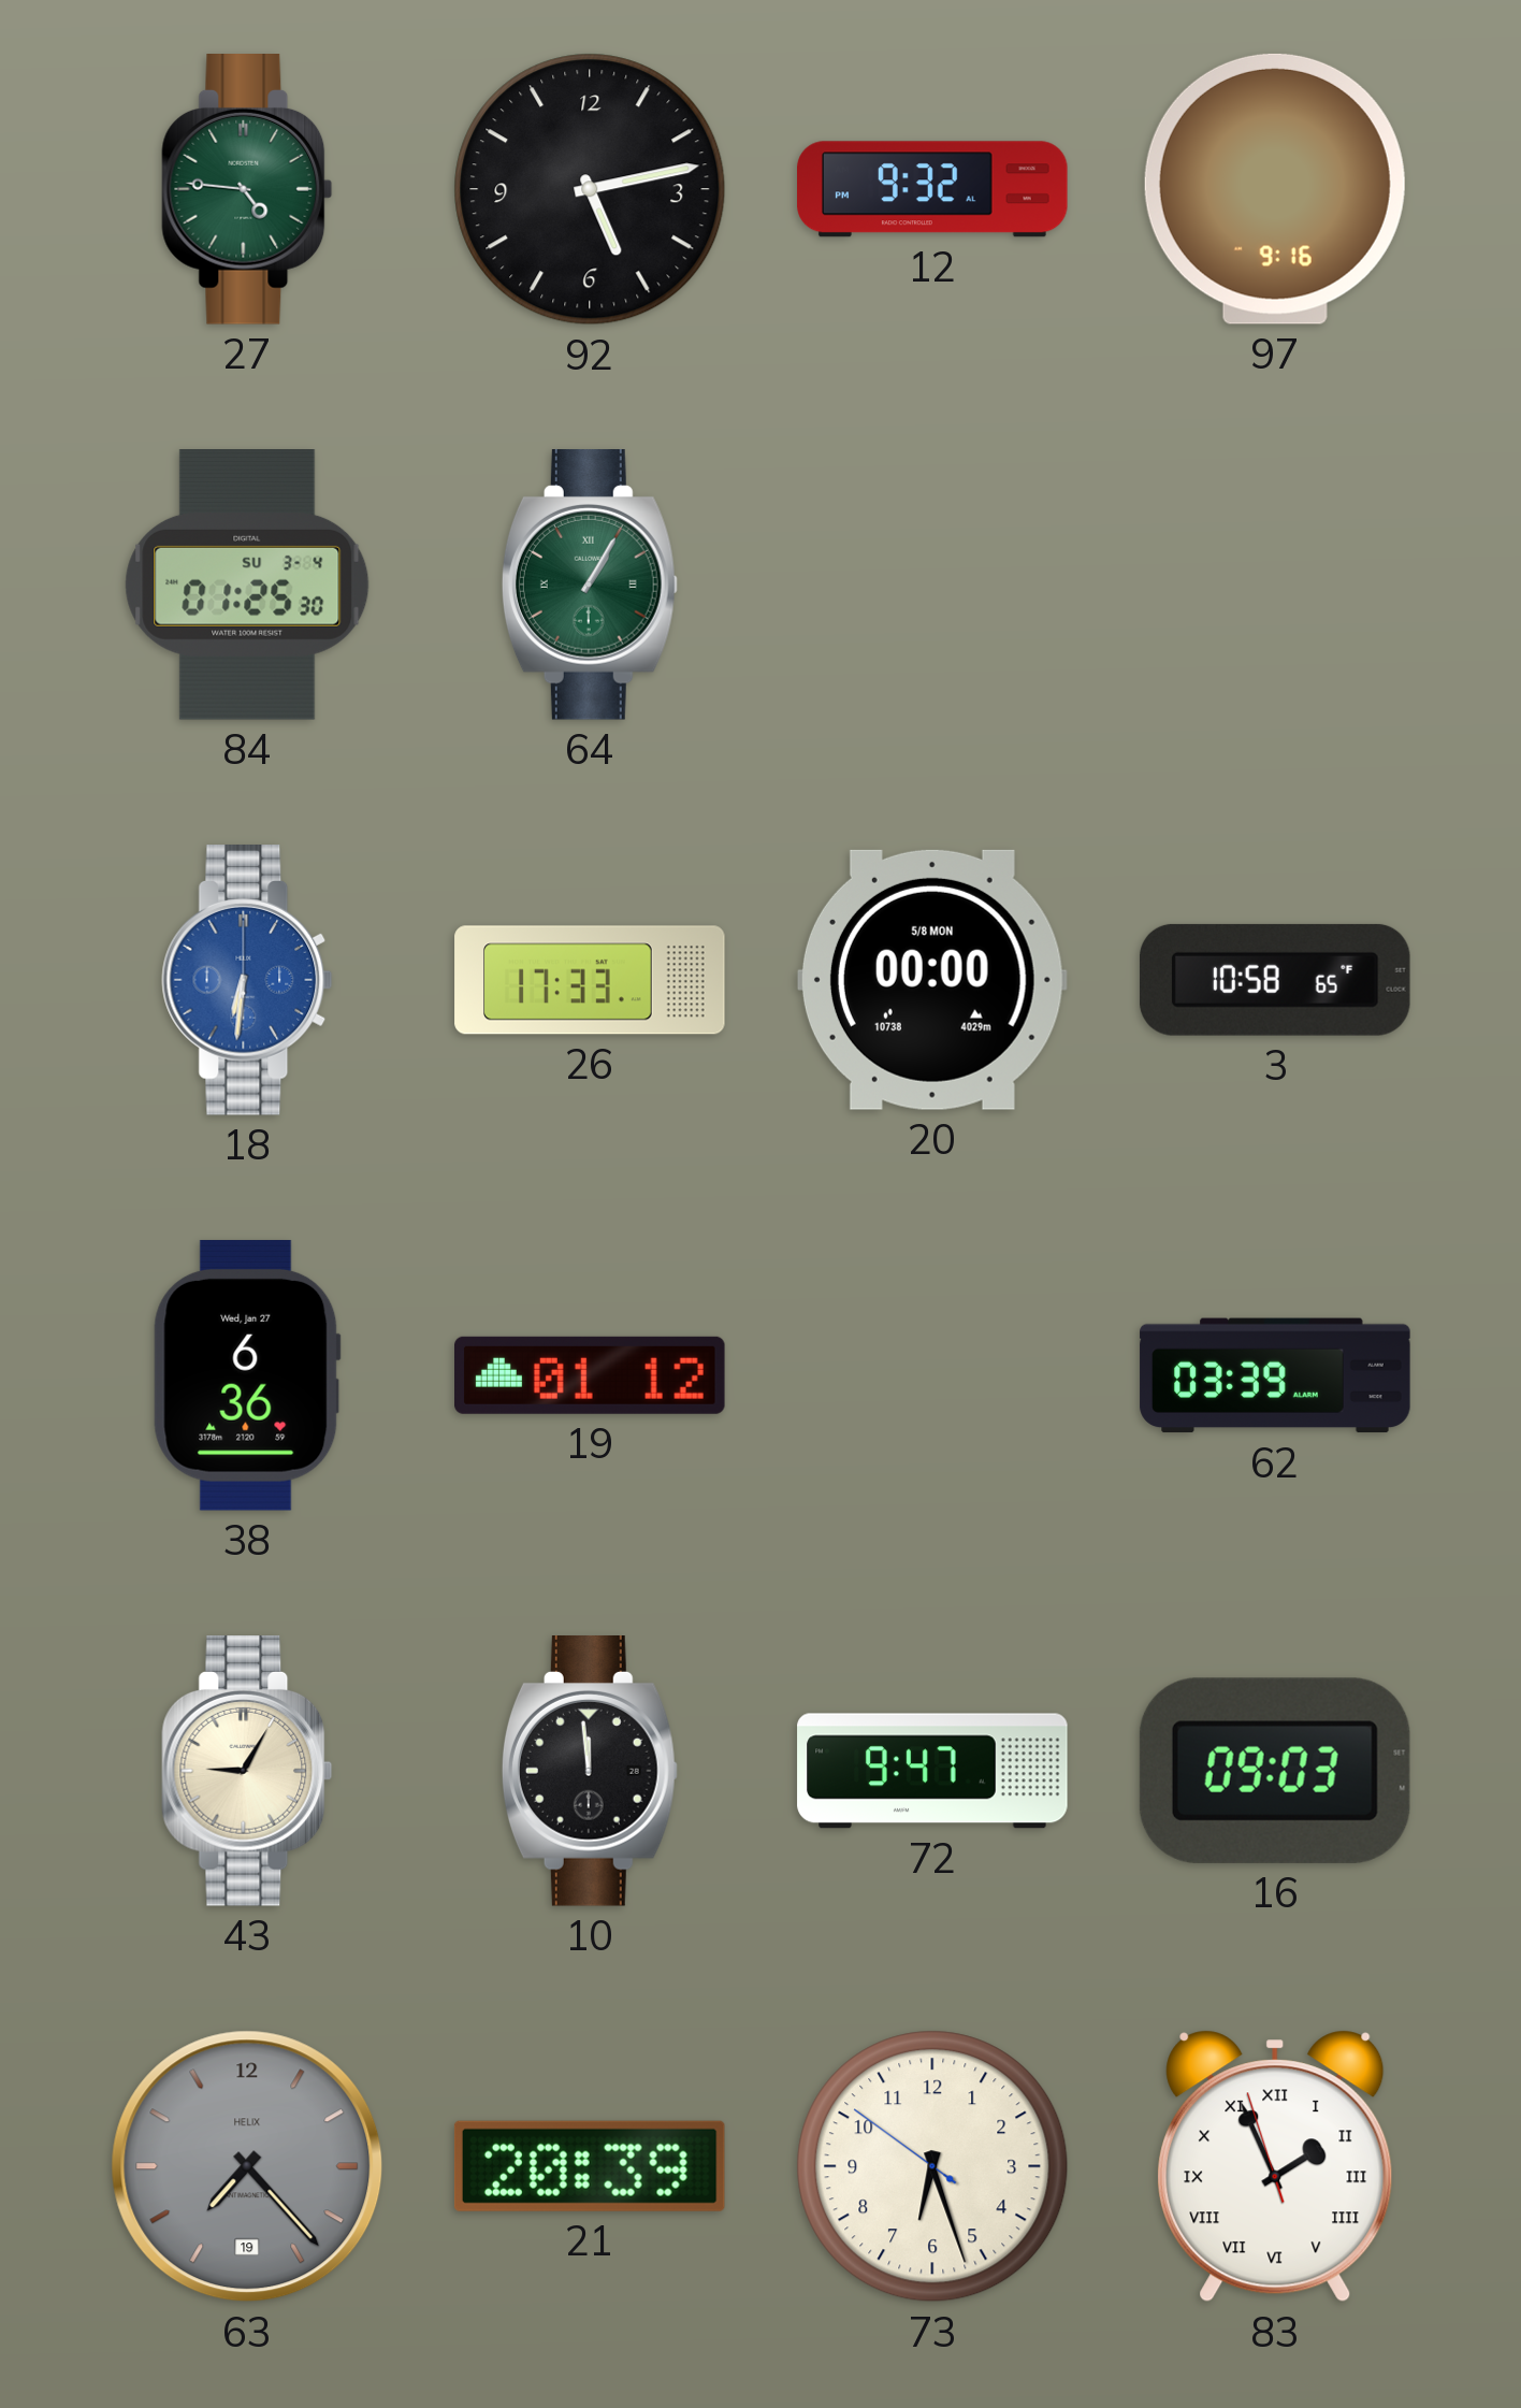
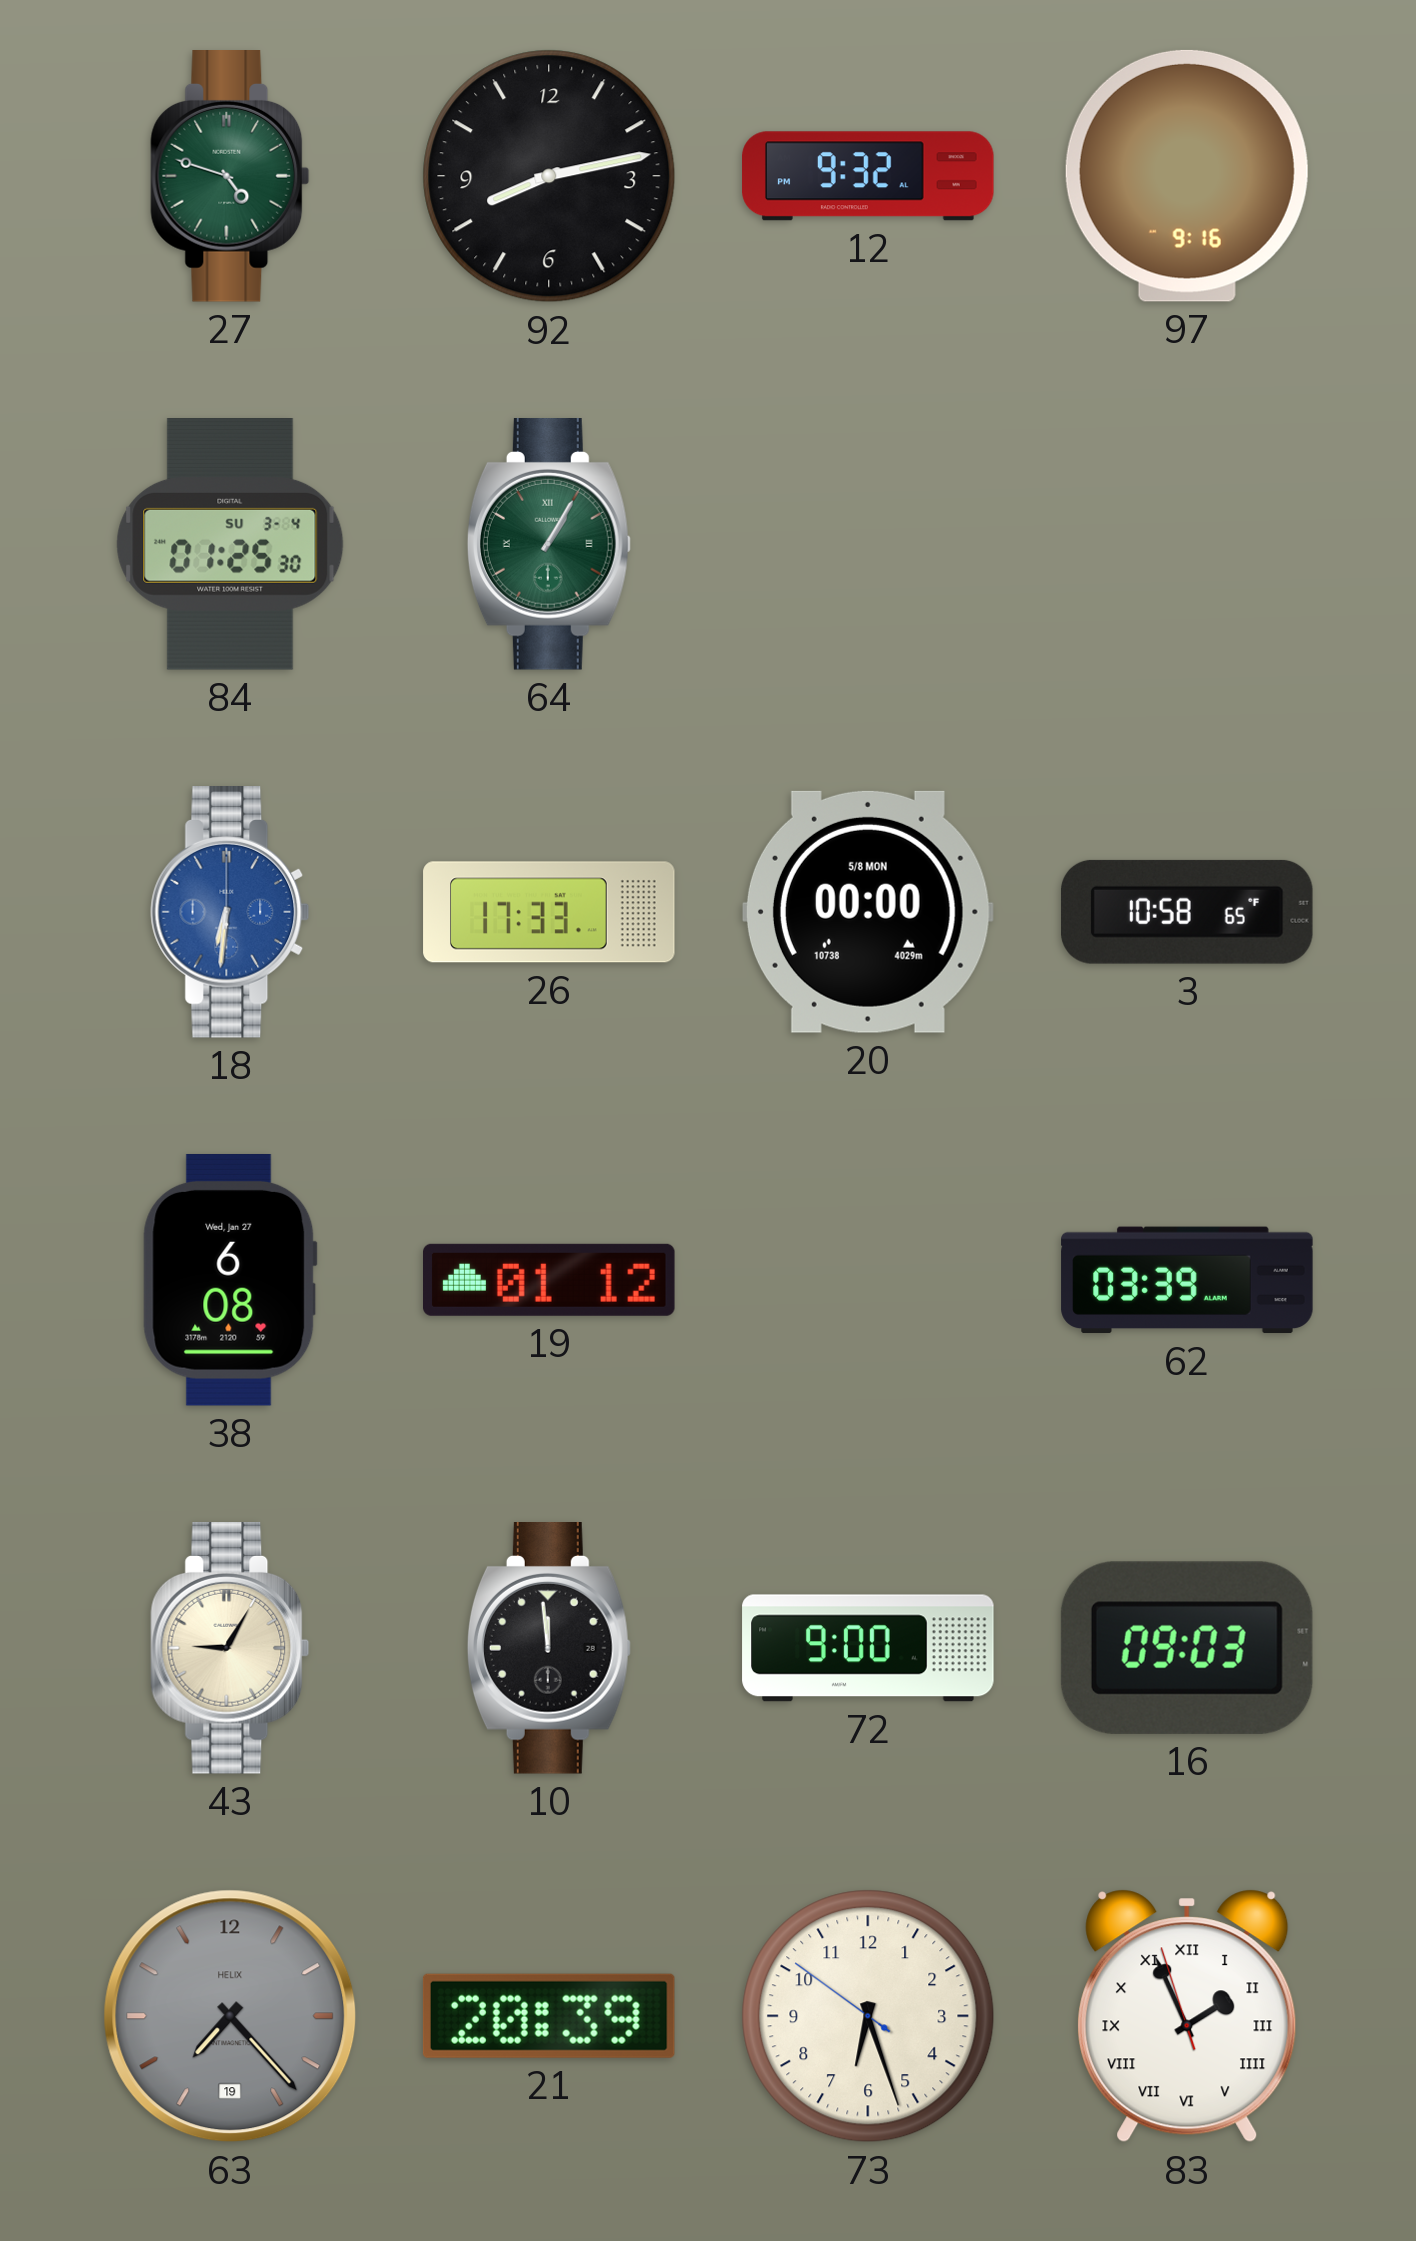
27: 4:46 -> 4:48
92: 5:13 -> 8:13
38: 6:36 -> 6:08
72: 9:47 -> 9:00
